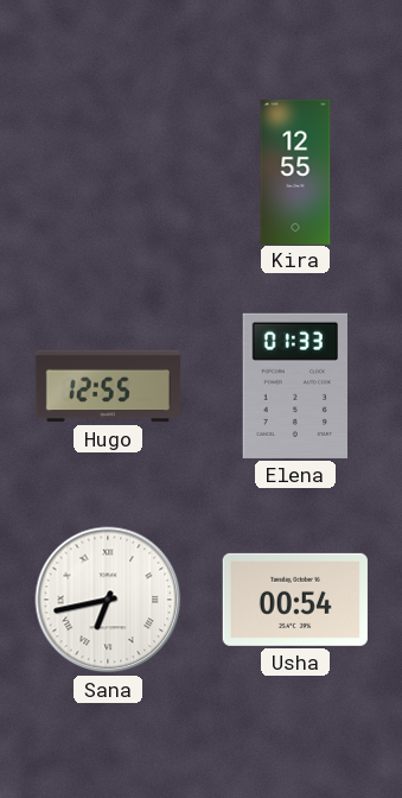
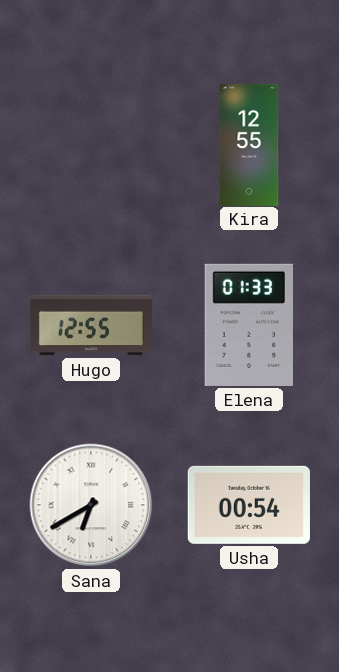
Sana: 6:43 -> 6:40
